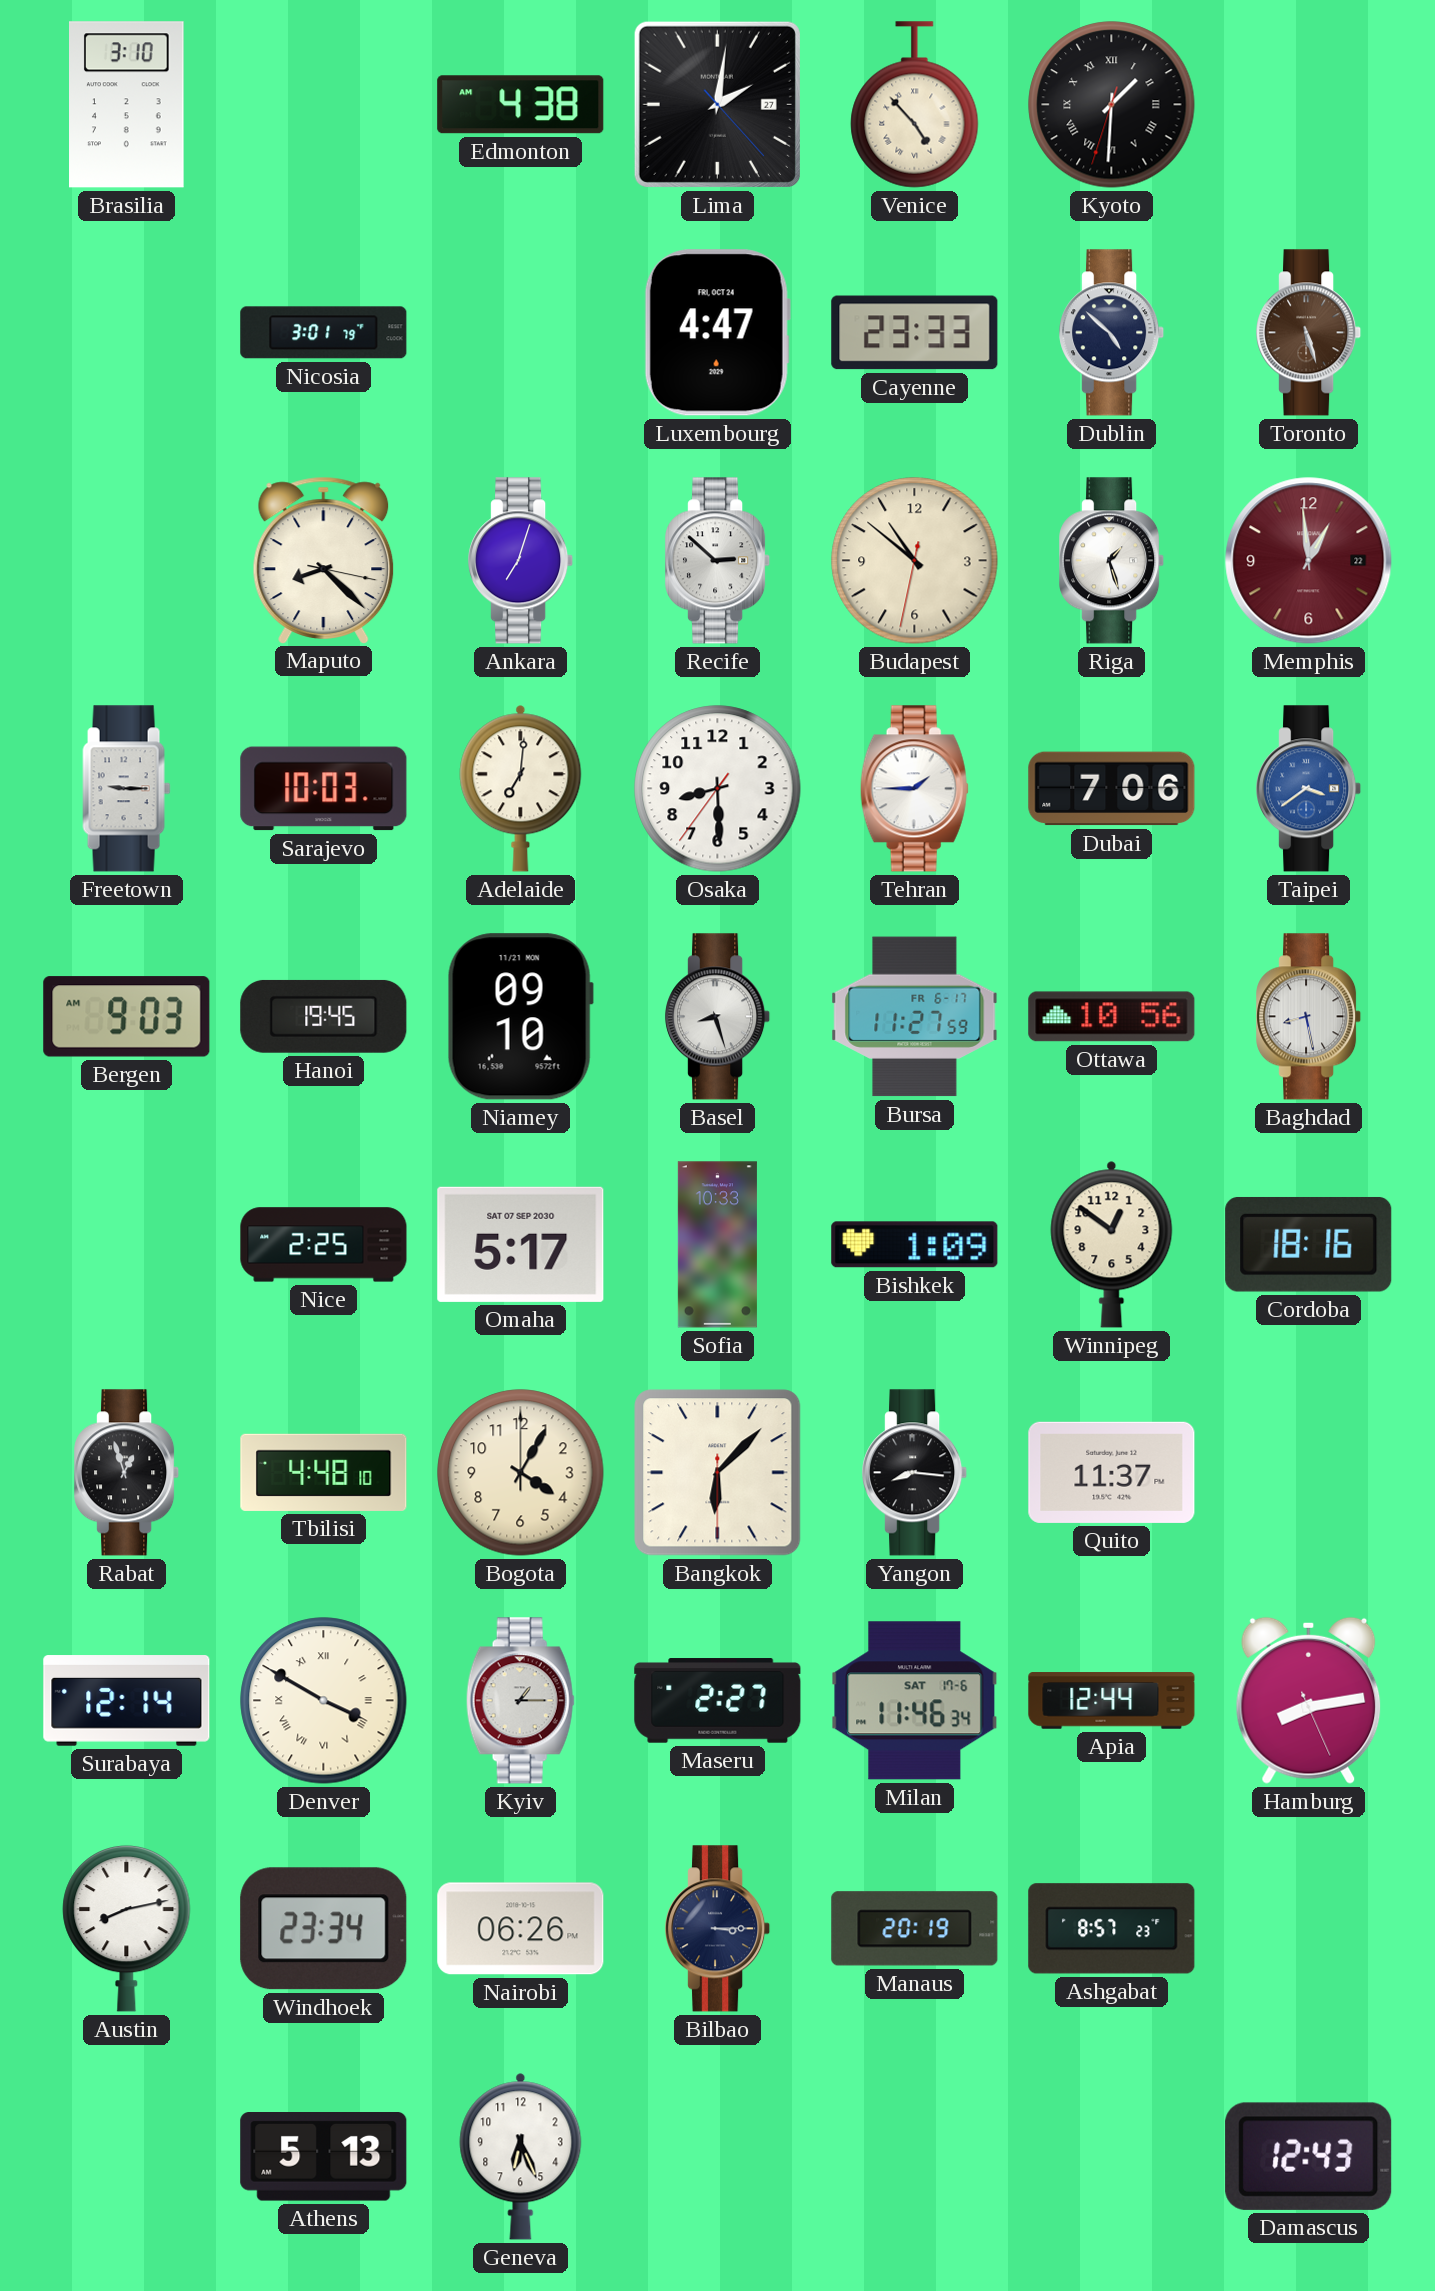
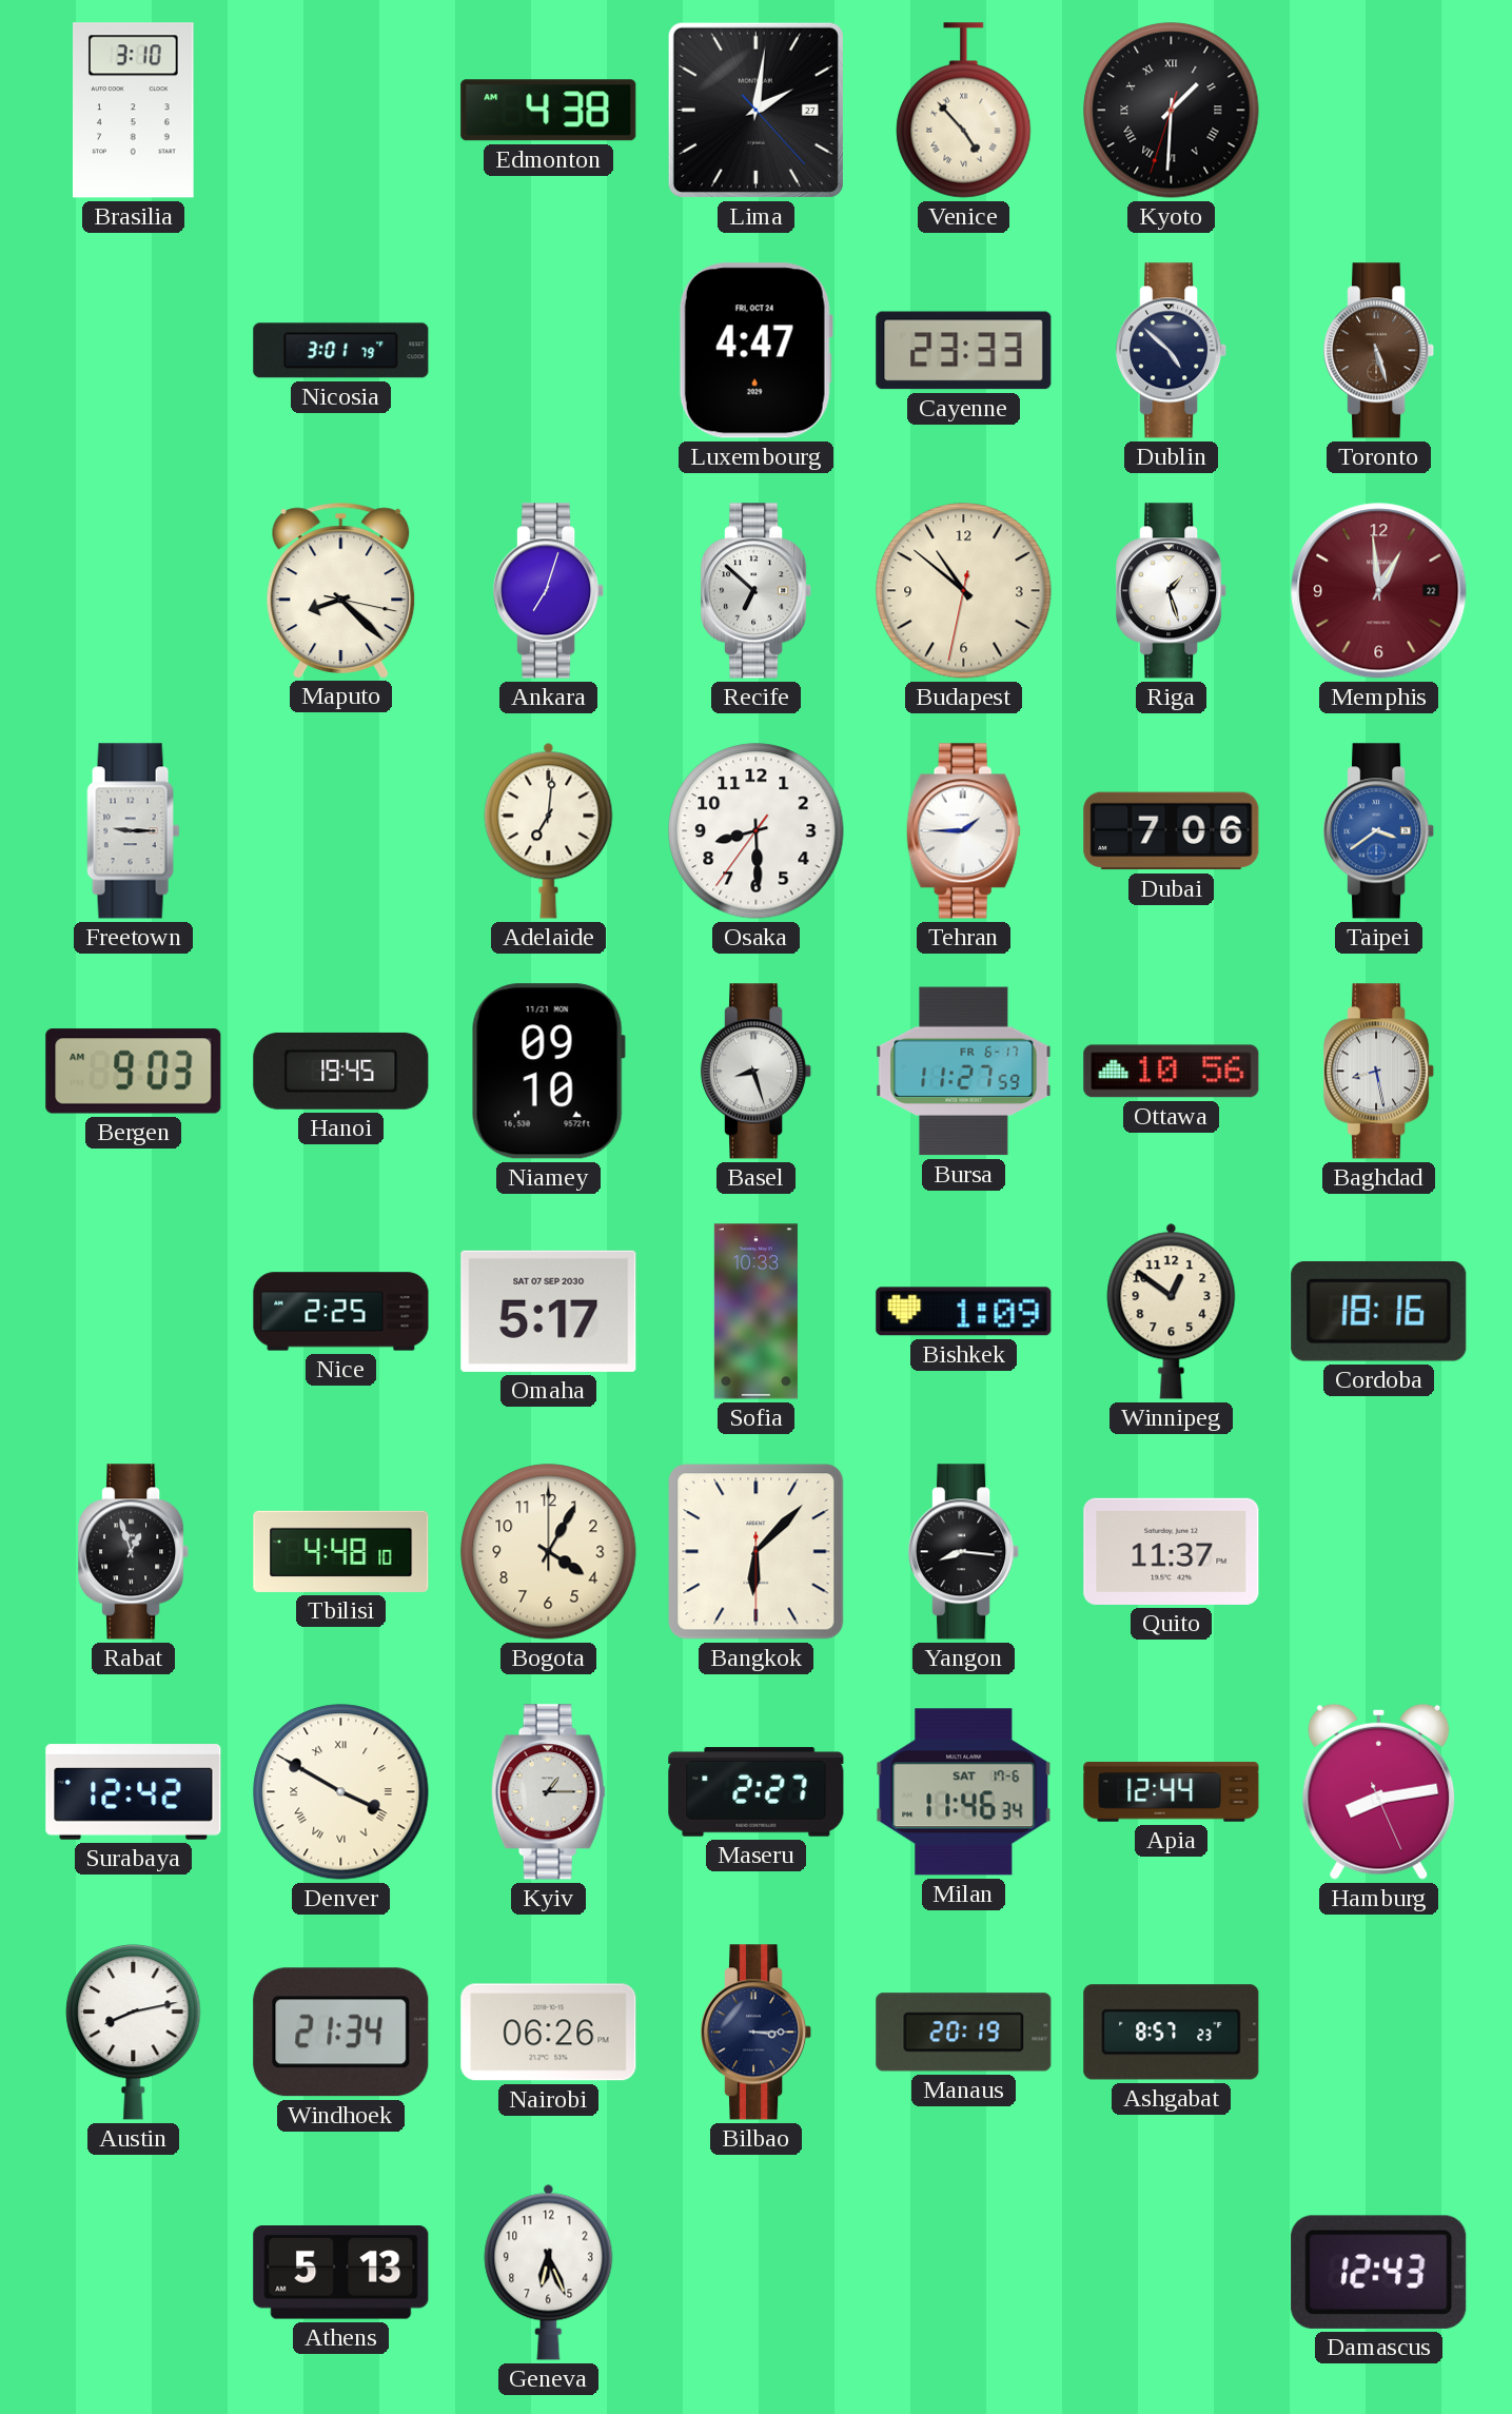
Recife: 2:52 -> 6:52
Sarajevo: 10:03 -> none
Surabaya: 12:14 -> 12:42
Windhoek: 23:34 -> 21:34
